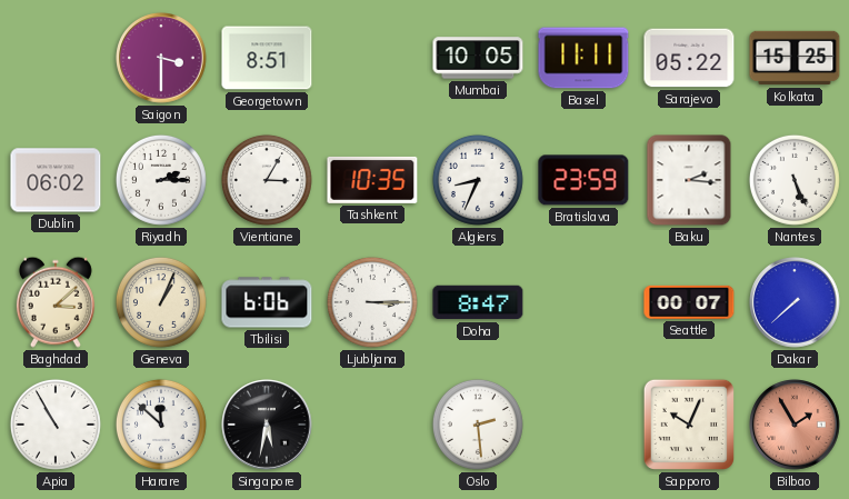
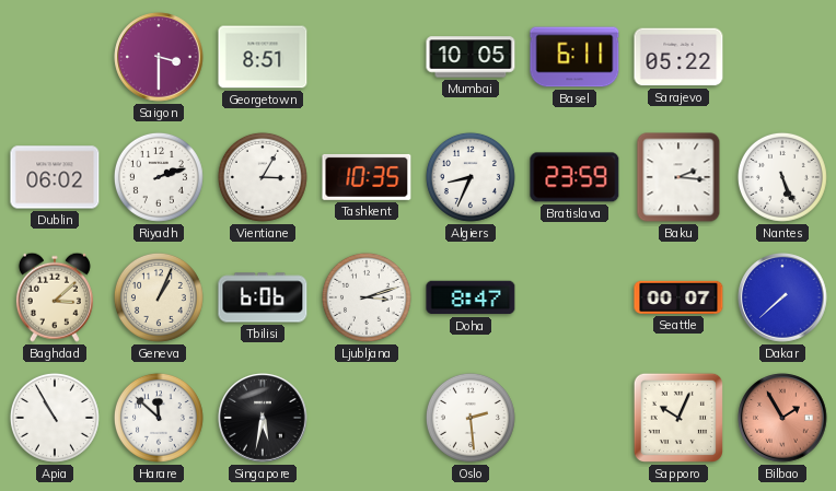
Basel: 11:11 -> 6:11
Kolkata: 15:25 -> none
Riyadh: 2:15 -> 2:12
Ljubljana: 3:15 -> 3:12
